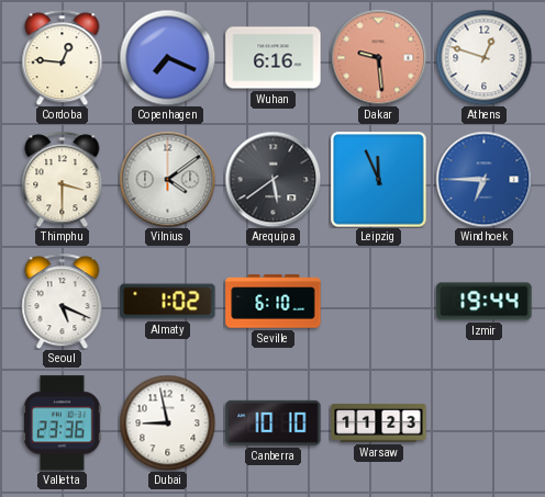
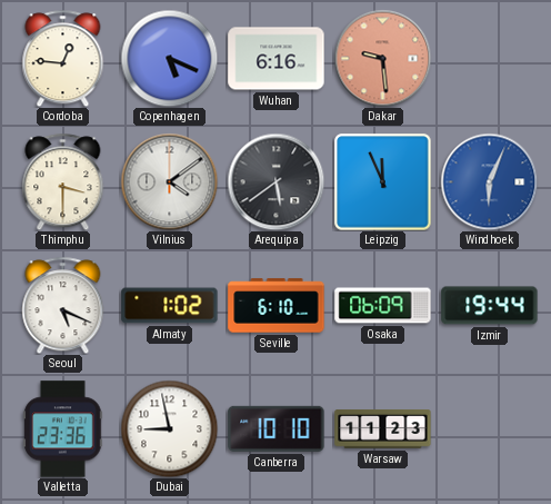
Copenhagen: 7:19 -> 5:19
Athens: 12:48 -> none
Windhoek: 6:45 -> 6:04
Osaka: none -> 06:09
